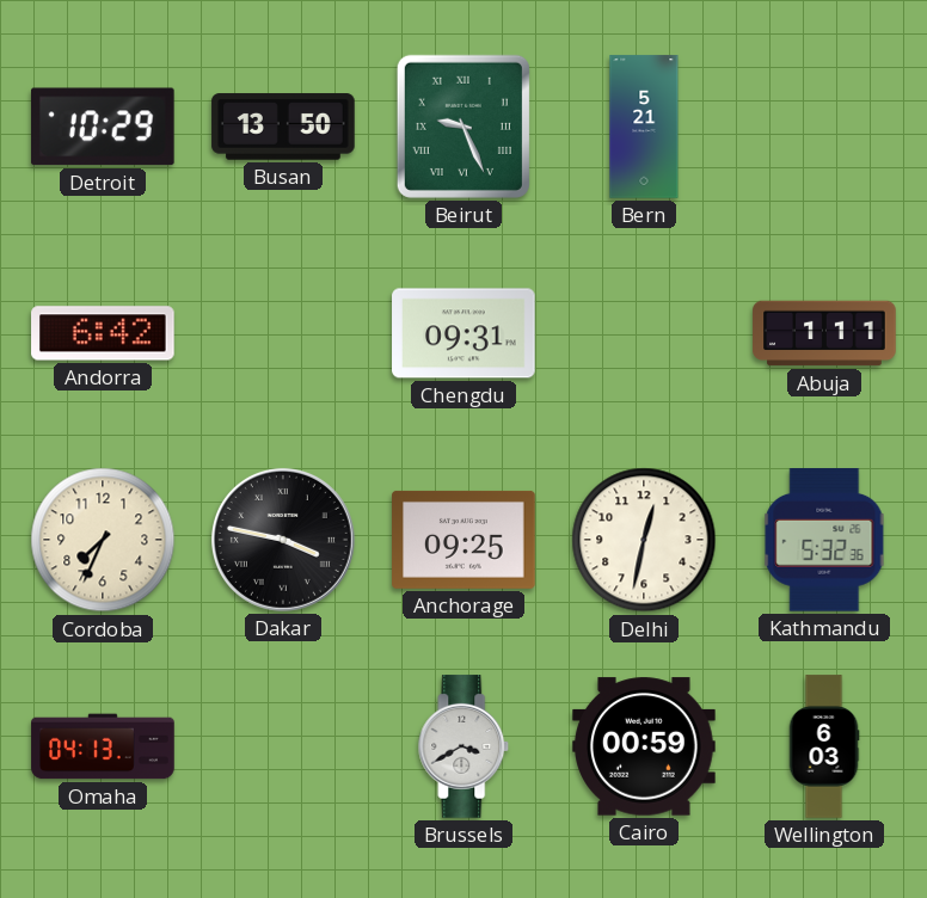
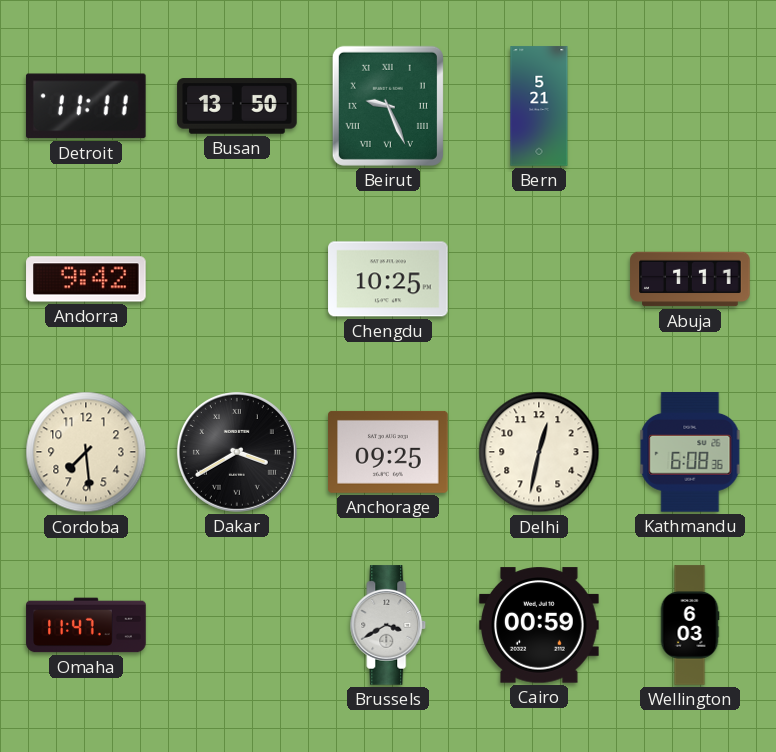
Detroit: 10:29 -> 11:11
Andorra: 6:42 -> 9:42
Chengdu: 09:31 -> 10:25
Cordoba: 7:34 -> 7:29
Dakar: 3:47 -> 3:40
Kathmandu: 5:32 -> 6:08
Omaha: 04:13 -> 11:47
